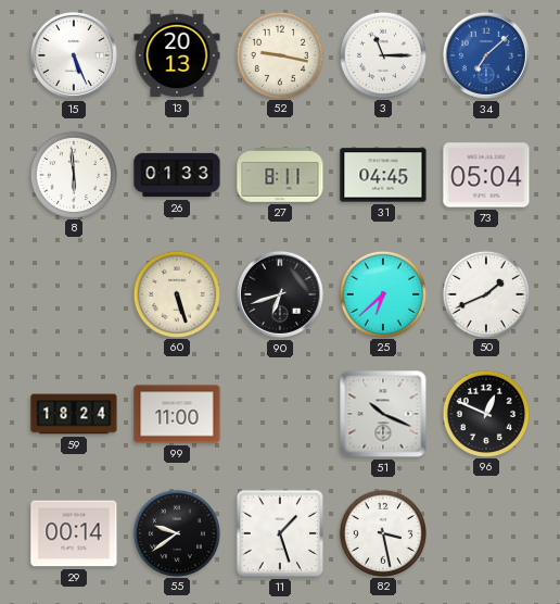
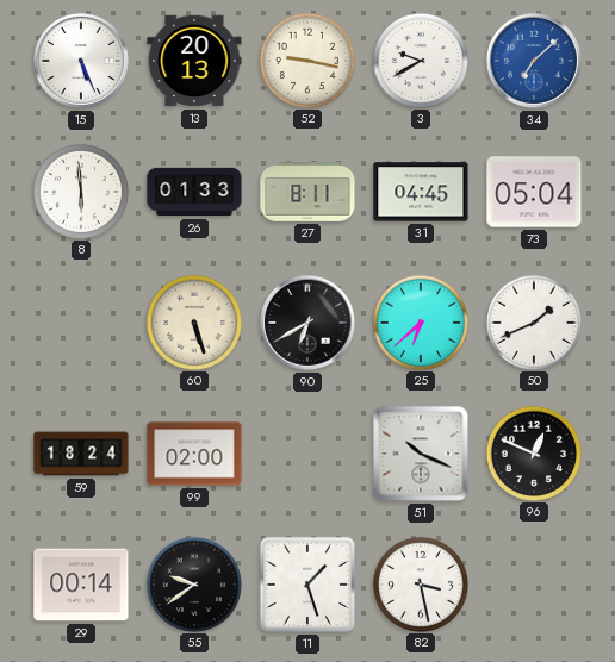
3: 11:15 -> 9:40
90: 6:42 -> 6:40
99: 11:00 -> 02:00
